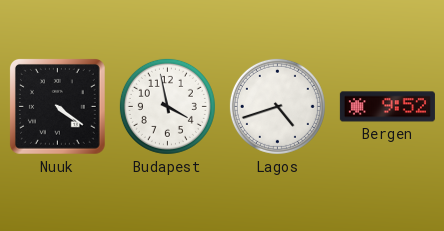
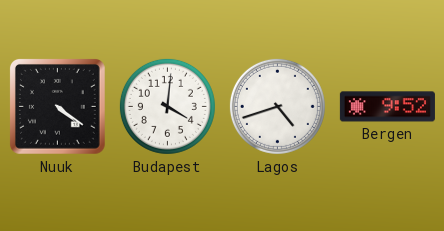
Budapest: 3:58 -> 4:01
